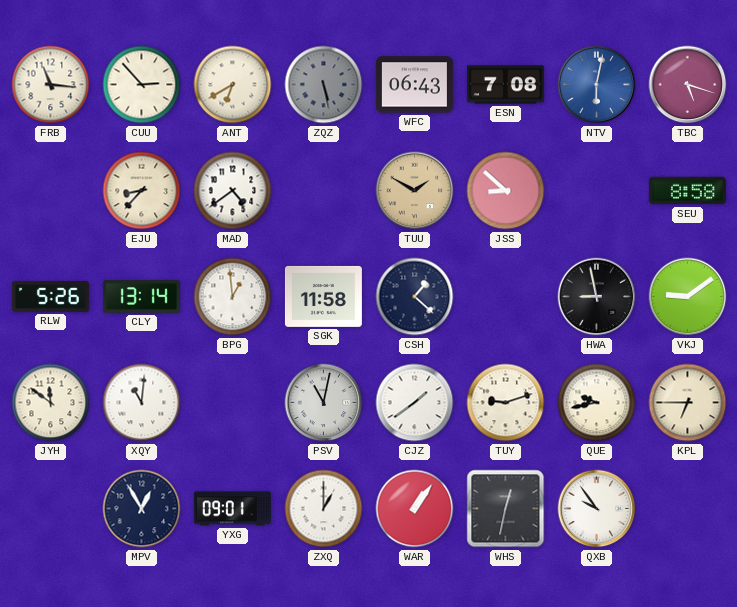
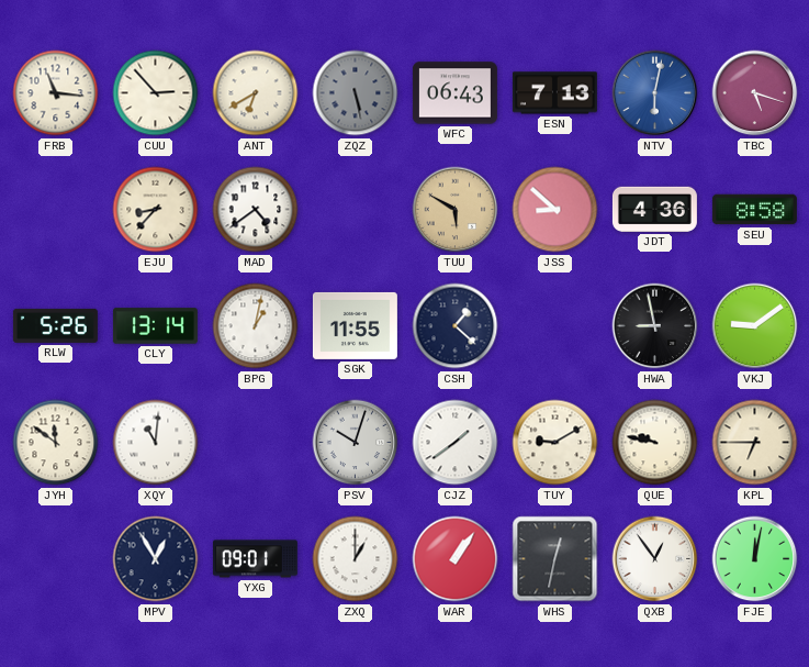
ESN: 7:08 -> 7:13
TUU: 1:50 -> 5:50
JDT: none -> 4:36
BPG: 12:59 -> 1:02
SGK: 11:58 -> 11:55
PSV: 11:02 -> 10:03
TUY: 9:12 -> 9:10
QUE: 9:43 -> 9:47
QXB: 9:54 -> 12:54
FJE: none -> 12:02
